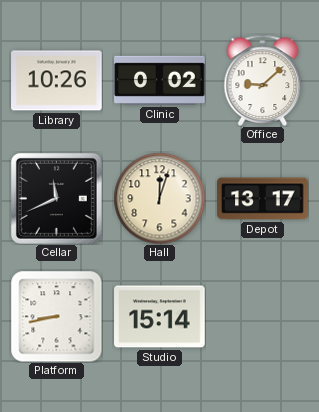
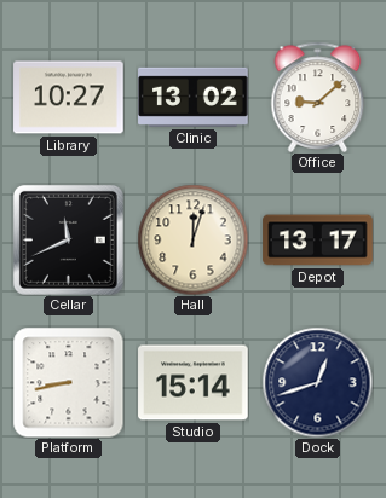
Library: 10:26 -> 10:27
Clinic: 0:02 -> 13:02
Dock: none -> 12:42
